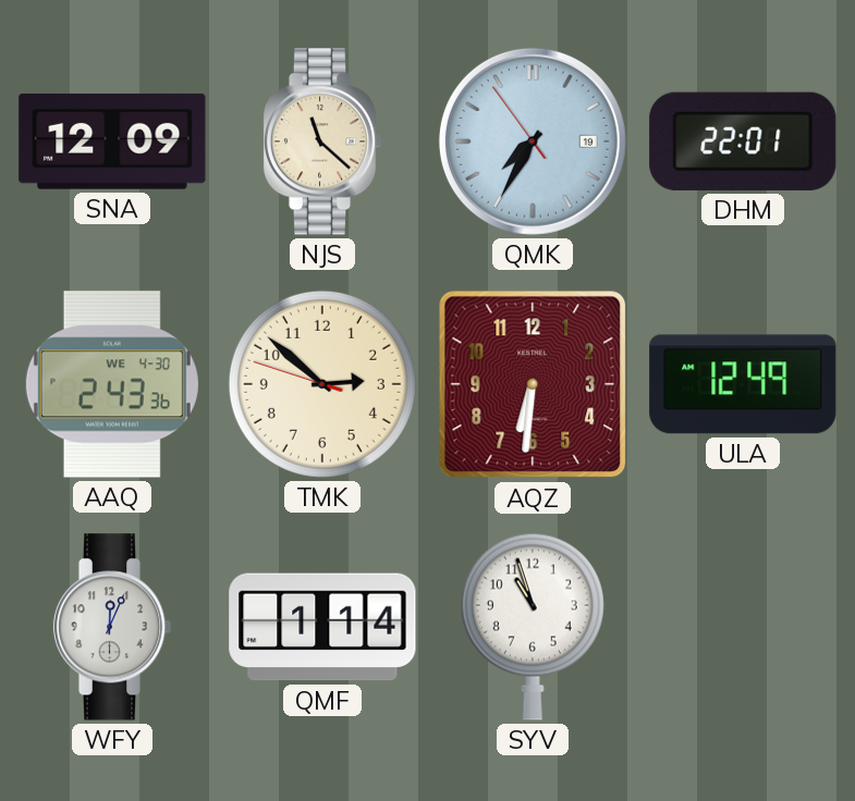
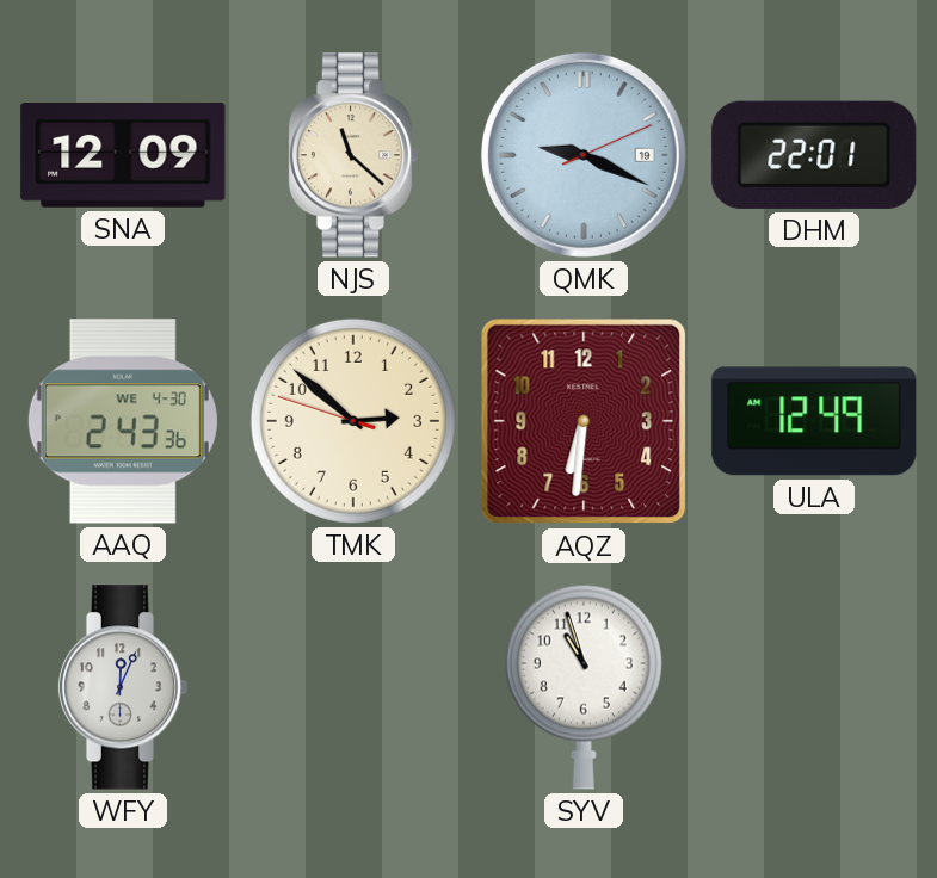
QMK: 7:34 -> 9:19
QMF: 1:14 -> none
